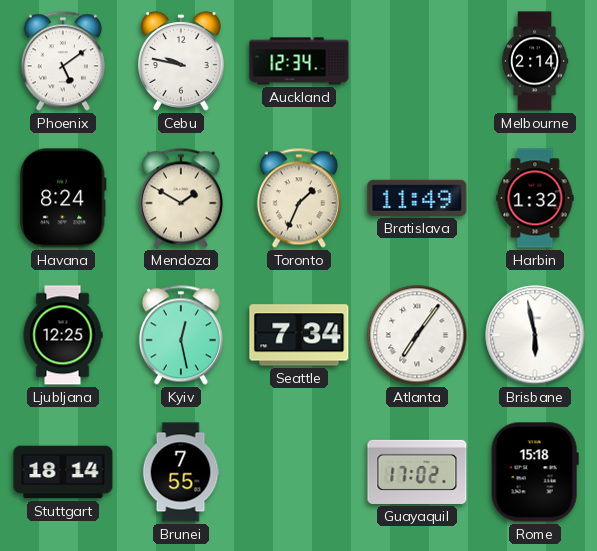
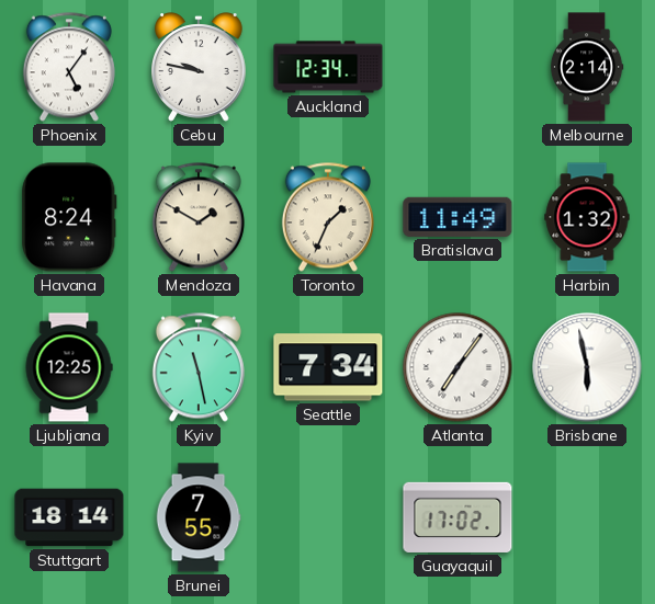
Phoenix: 5:09 -> 5:06
Kyiv: 12:28 -> 11:28
Rome: 15:18 -> none
